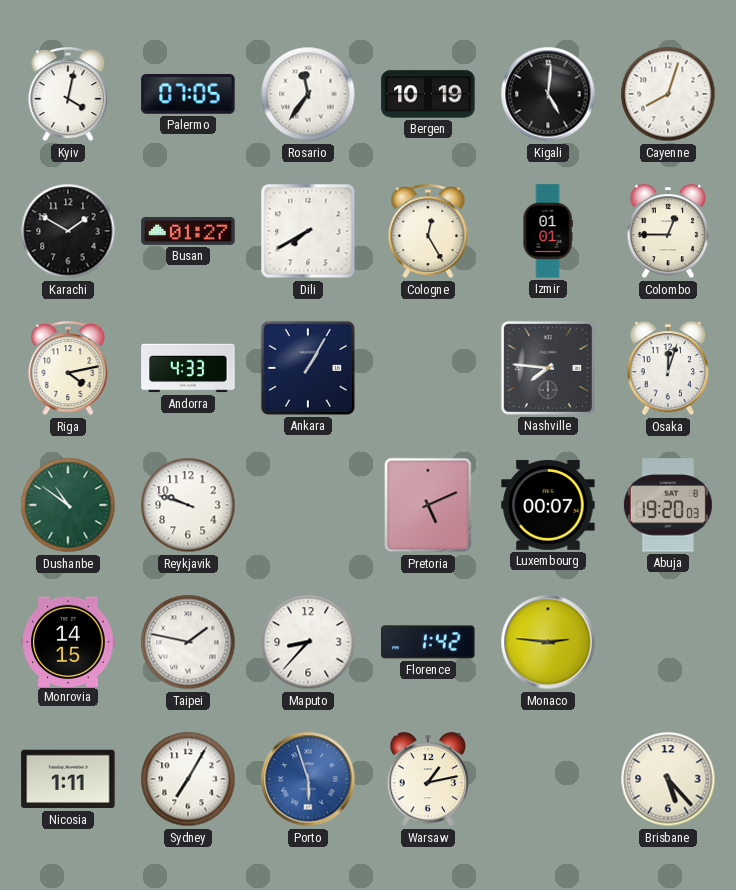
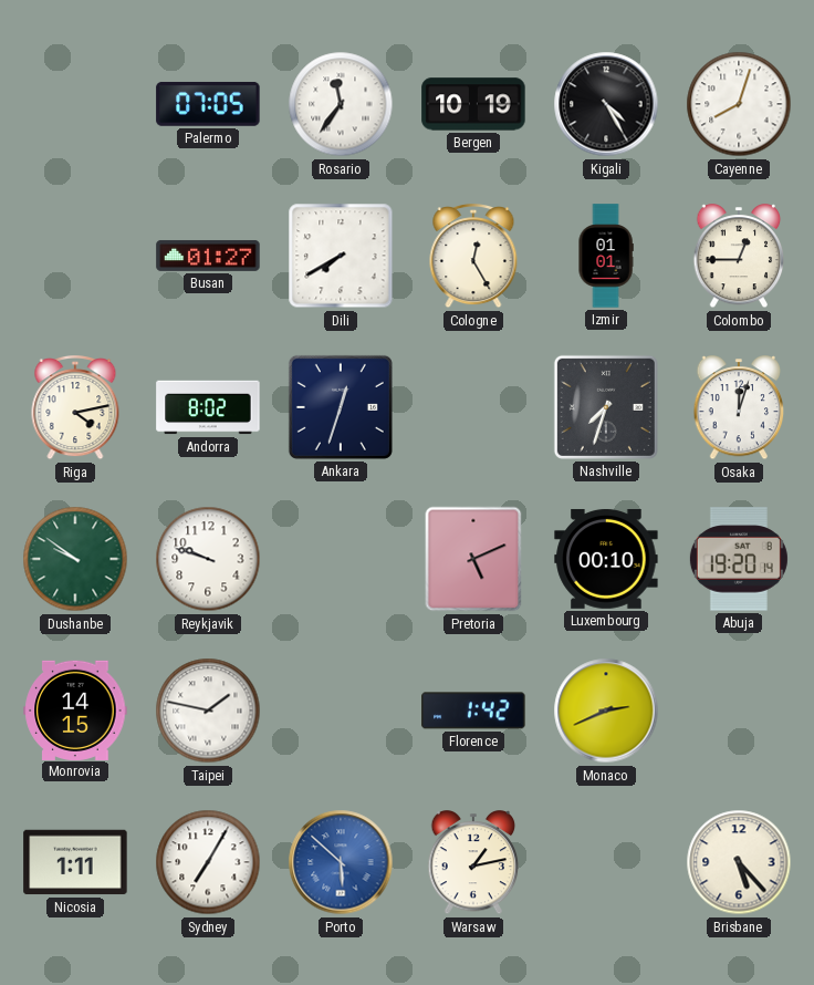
Kyiv: 4:02 -> none
Kigali: 5:01 -> 4:25
Karachi: 1:50 -> none
Andorra: 4:33 -> 8:02
Ankara: 1:05 -> 12:33
Nashville: 7:46 -> 7:33
Dushanbe: 10:51 -> 9:51
Luxembourg: 00:07 -> 00:10
Abuja: 19:20:03 -> 19:20:14
Maputo: 8:37 -> none
Monaco: 2:46 -> 2:41
Porto: 5:57 -> 5:52
